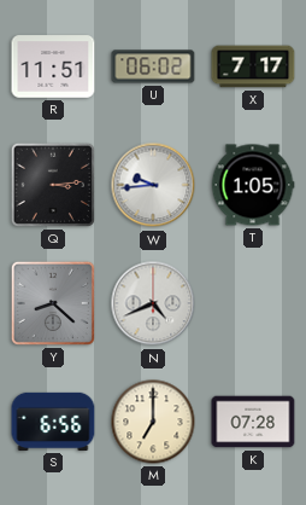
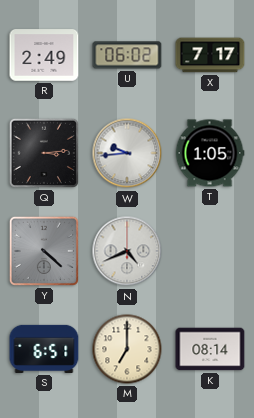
R: 11:51 -> 2:49
Y: 8:22 -> 4:22
S: 6:56 -> 6:51
K: 07:28 -> 08:14
